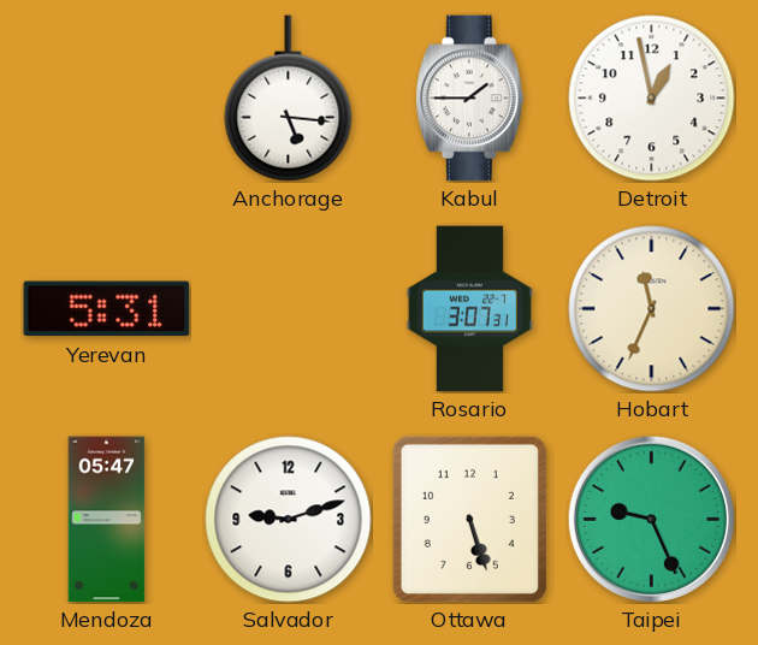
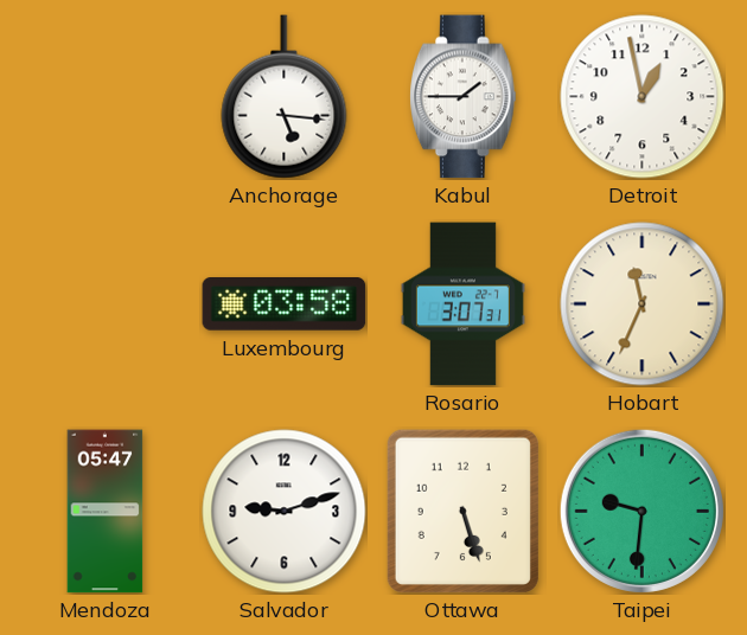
Yerevan: 5:31 -> none
Luxembourg: none -> 03:58
Taipei: 9:26 -> 9:31
